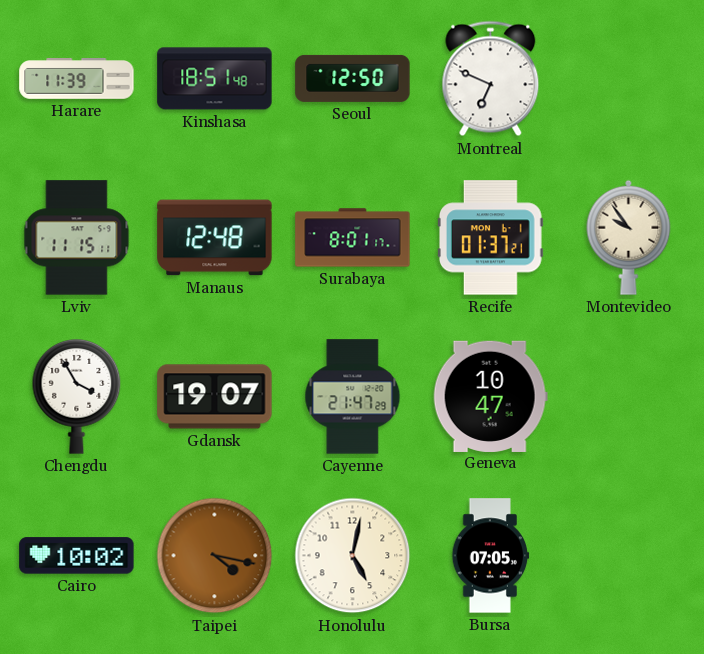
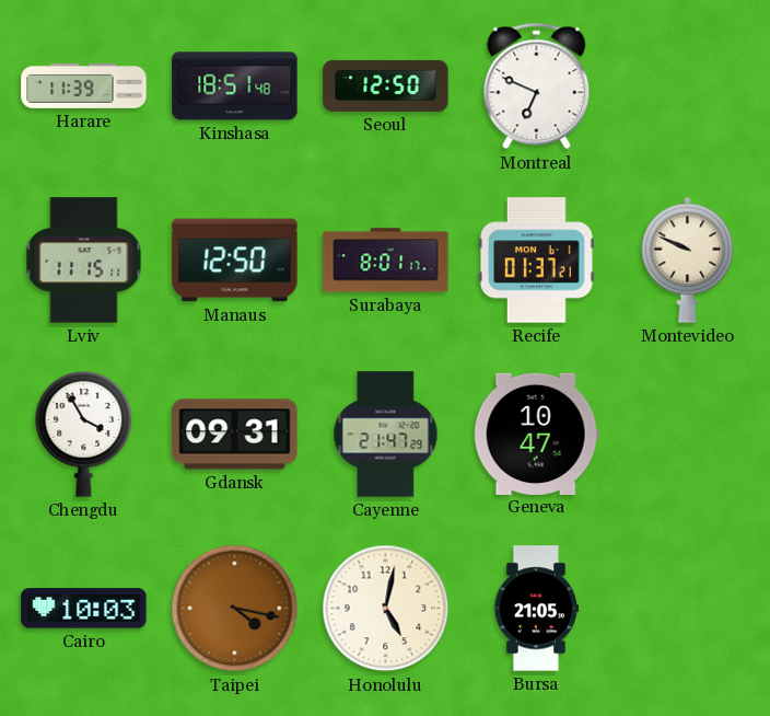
Manaus: 12:48 -> 12:50
Montevideo: 9:54 -> 9:49
Gdansk: 19:07 -> 09:31
Cairo: 10:02 -> 10:03
Bursa: 07:05 -> 21:05
